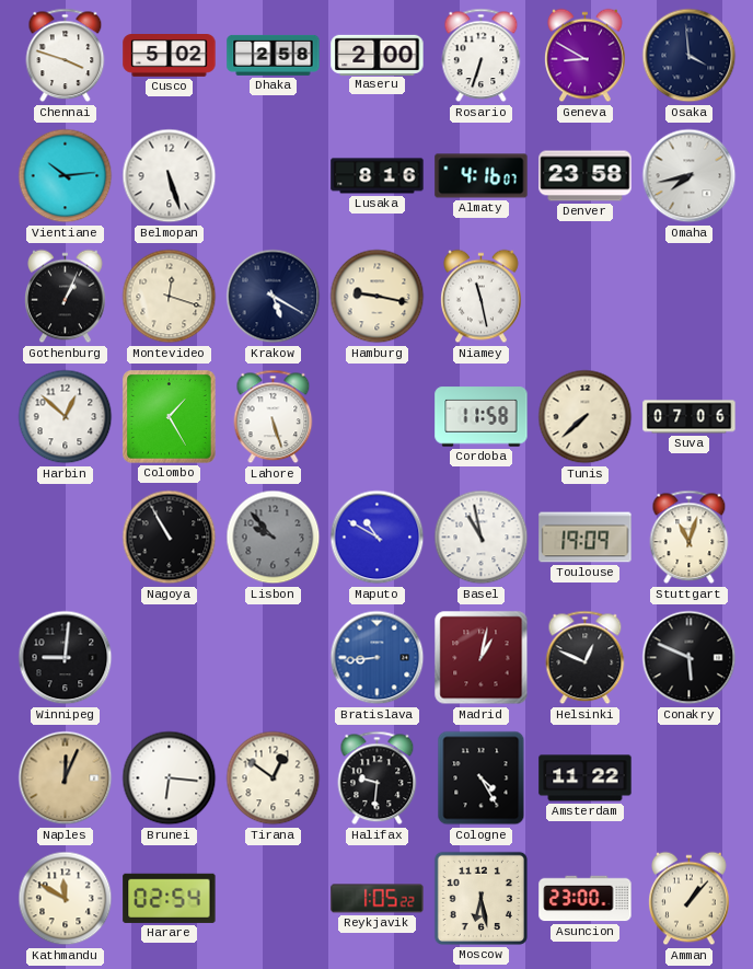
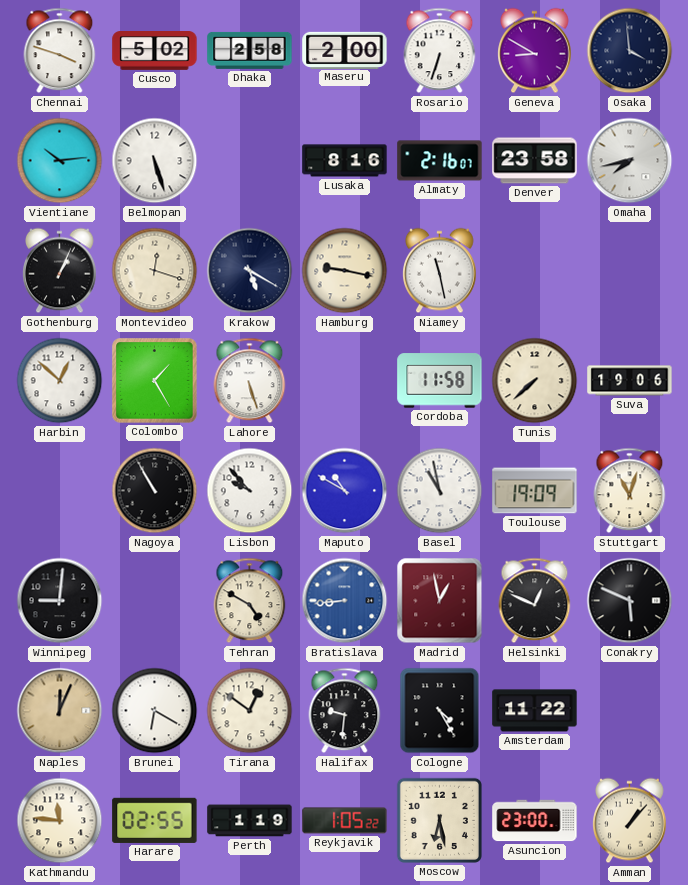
Almaty: 4:16 -> 2:16
Suva: 07:06 -> 19:06
Lisbon dial: grey -> white
Tehran: none -> 4:50
Madrid: 1:02 -> 12:58
Brunei: 6:16 -> 6:20
Kathmandu: 11:50 -> 11:46
Harare: 02:54 -> 02:55
Perth: none -> 1:19
